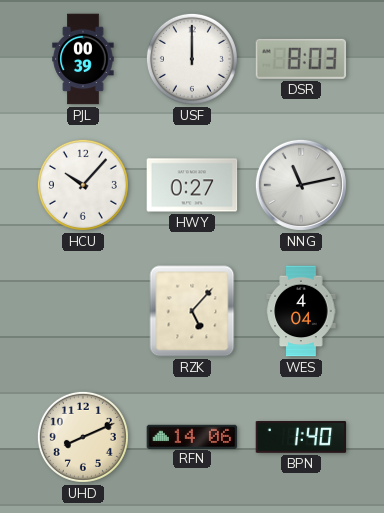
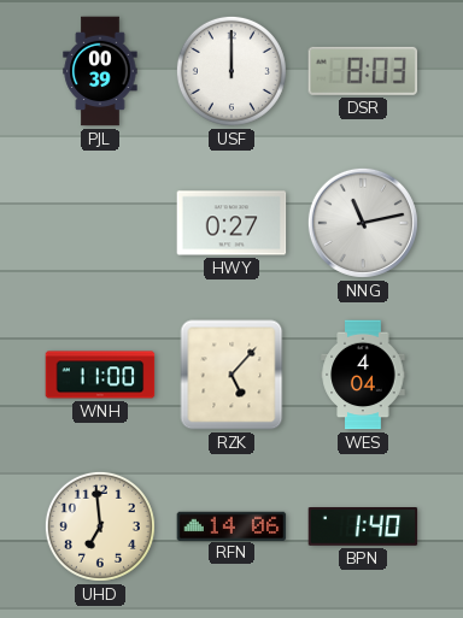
HCU: 10:07 -> none
WNH: none -> 11:00
UHD: 8:11 -> 6:59
